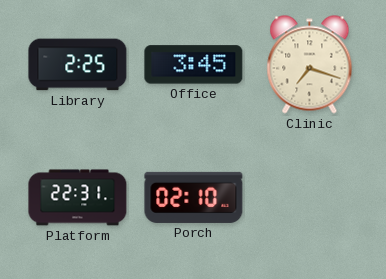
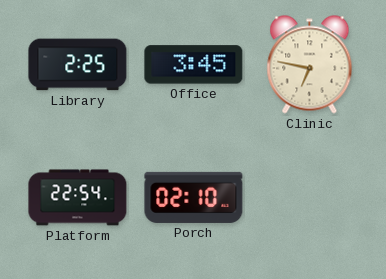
Clinic: 7:18 -> 6:47
Platform: 22:31 -> 22:54
